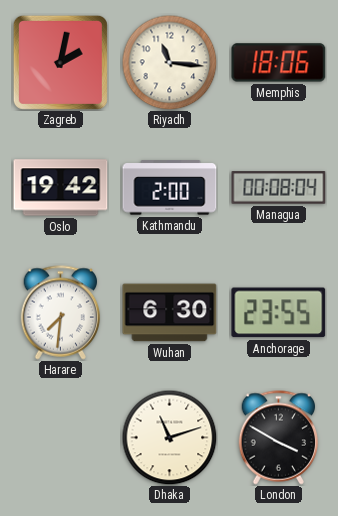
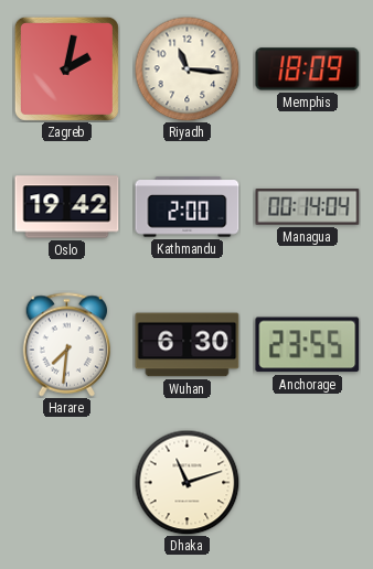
Memphis: 18:06 -> 18:09
Managua: 00:08 -> 00:14
London: 3:50 -> none
